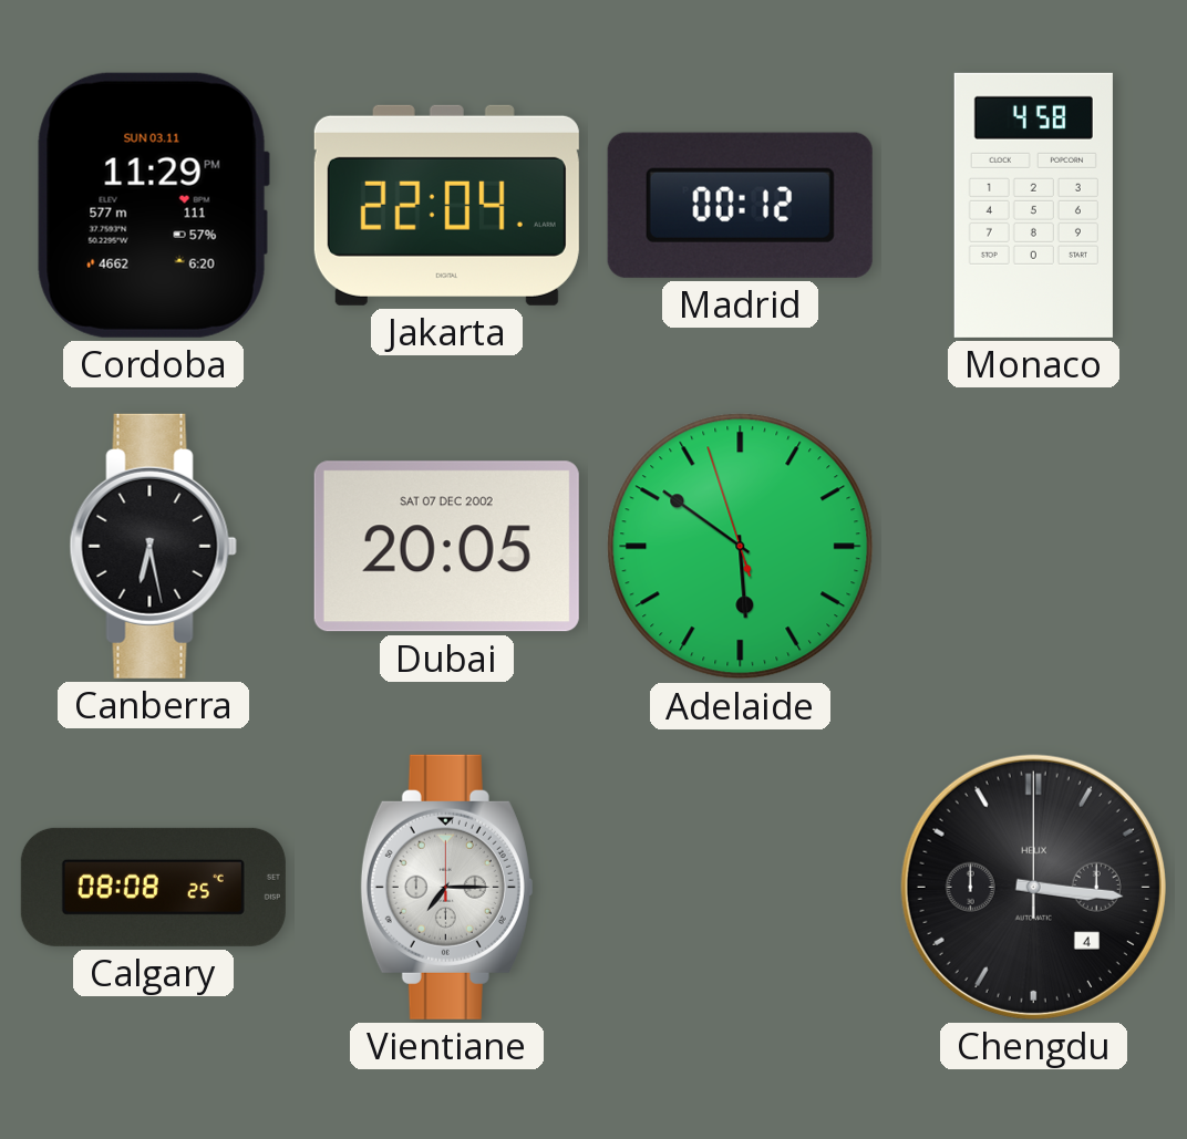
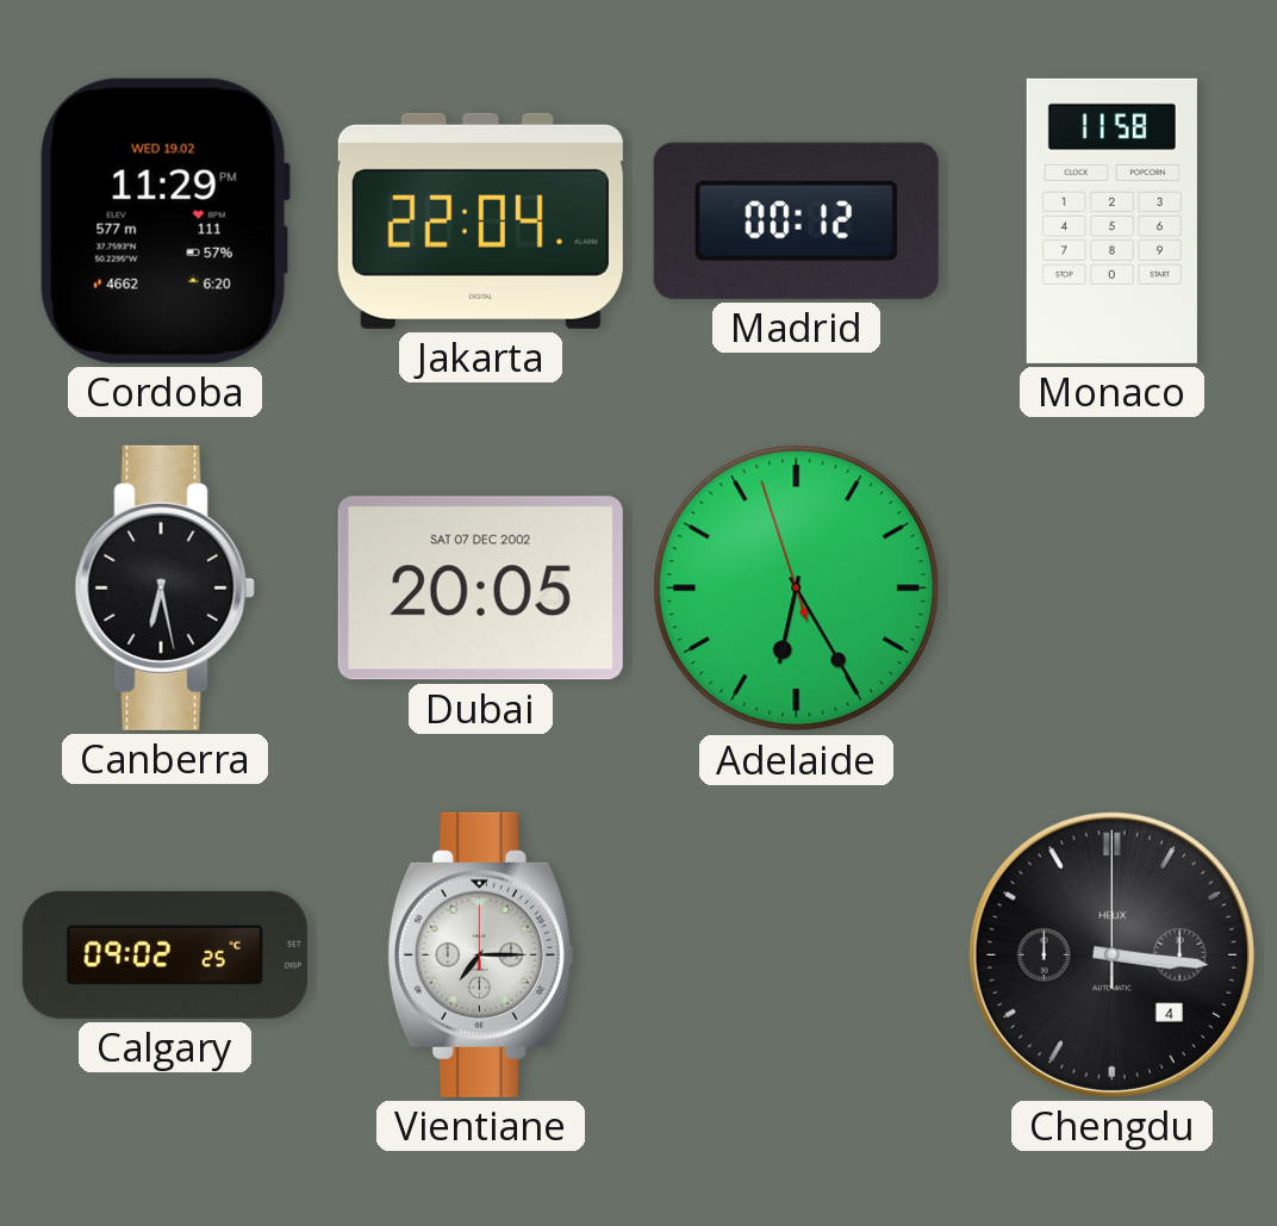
Cordoba date: SUN 03.11 -> WED 19.02
Monaco: 4:58 -> 11:58
Adelaide: 5:50 -> 6:24
Calgary: 08:08 -> 09:02
